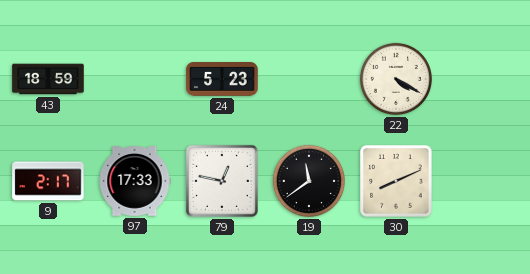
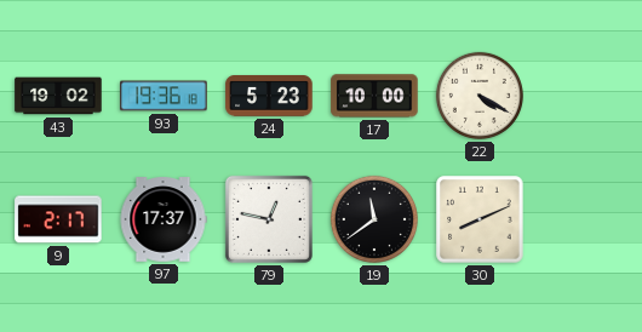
43: 18:59 -> 19:02
93: none -> 19:36
17: none -> 10:00
97: 17:33 -> 17:37
